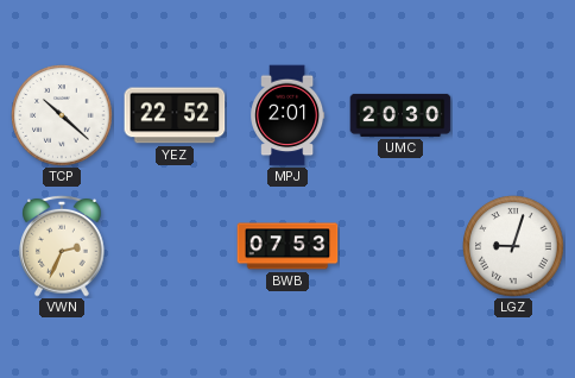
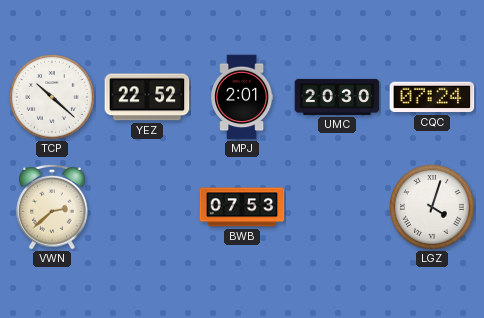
CQC: none -> 07:24
VWN: 2:34 -> 2:38
LGZ: 9:03 -> 4:03
